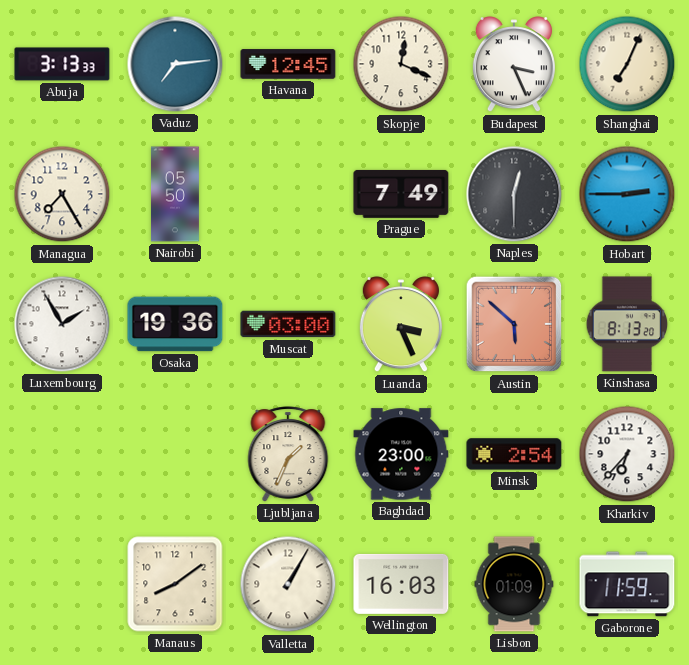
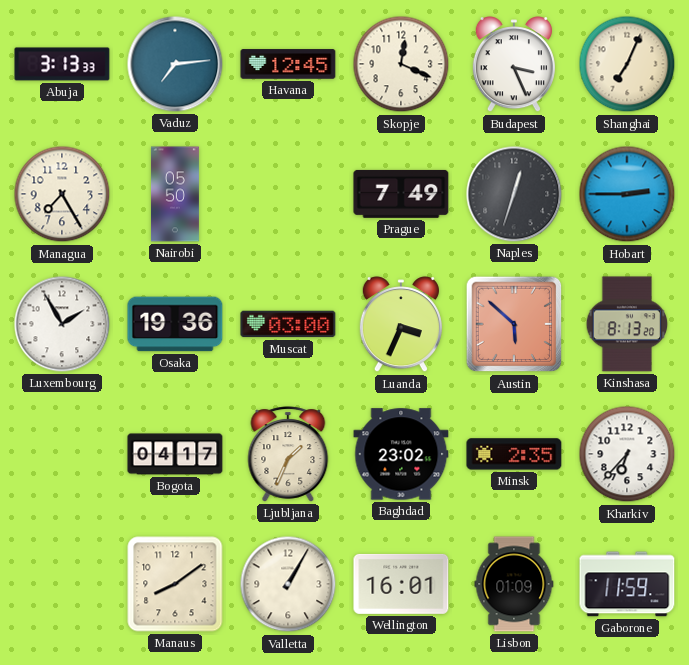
Naples: 12:30 -> 12:33
Luanda: 3:26 -> 3:34
Bogota: none -> 04:17
Baghdad: 23:00 -> 23:02
Minsk: 2:54 -> 2:35
Wellington: 16:03 -> 16:01
